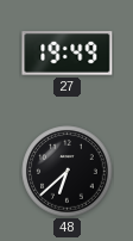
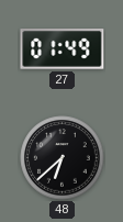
27: 19:49 -> 01:49
